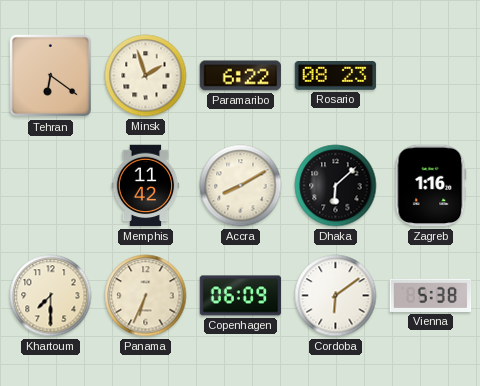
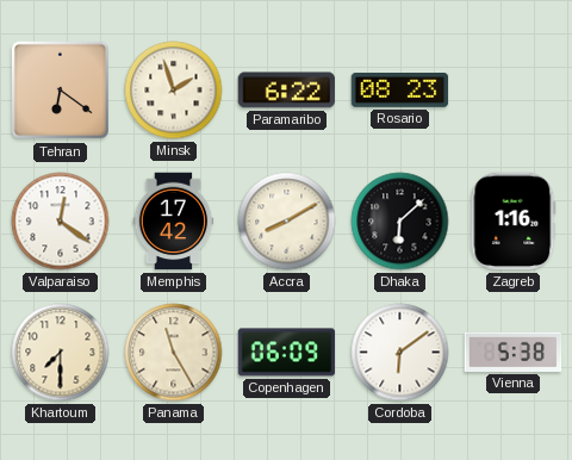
Valparaiso: none -> 12:21
Memphis: 11:42 -> 17:42
Panama: 6:34 -> 11:25
